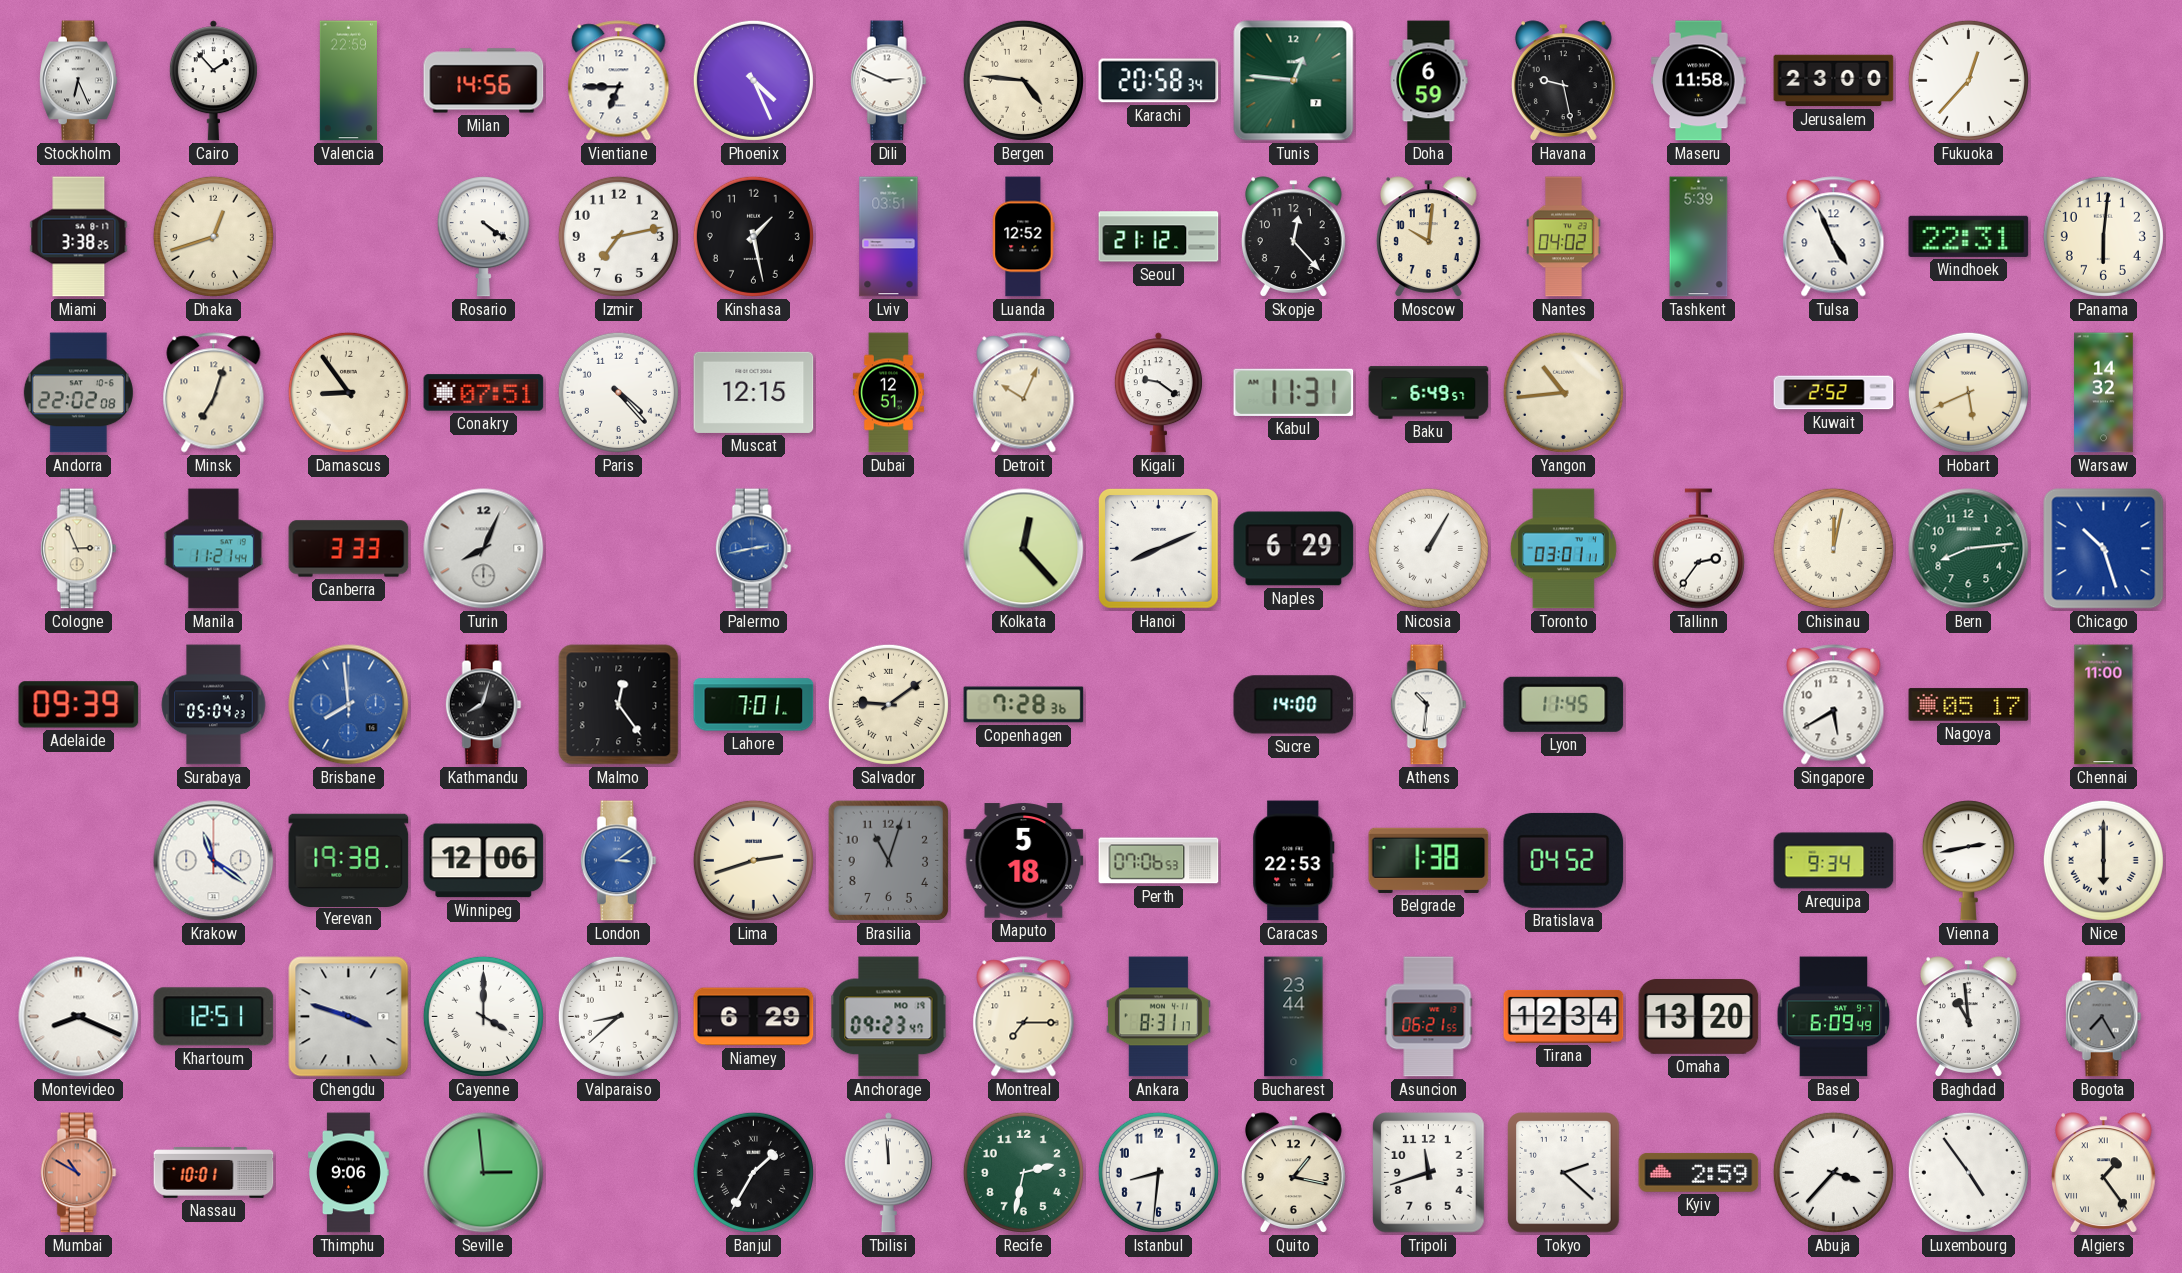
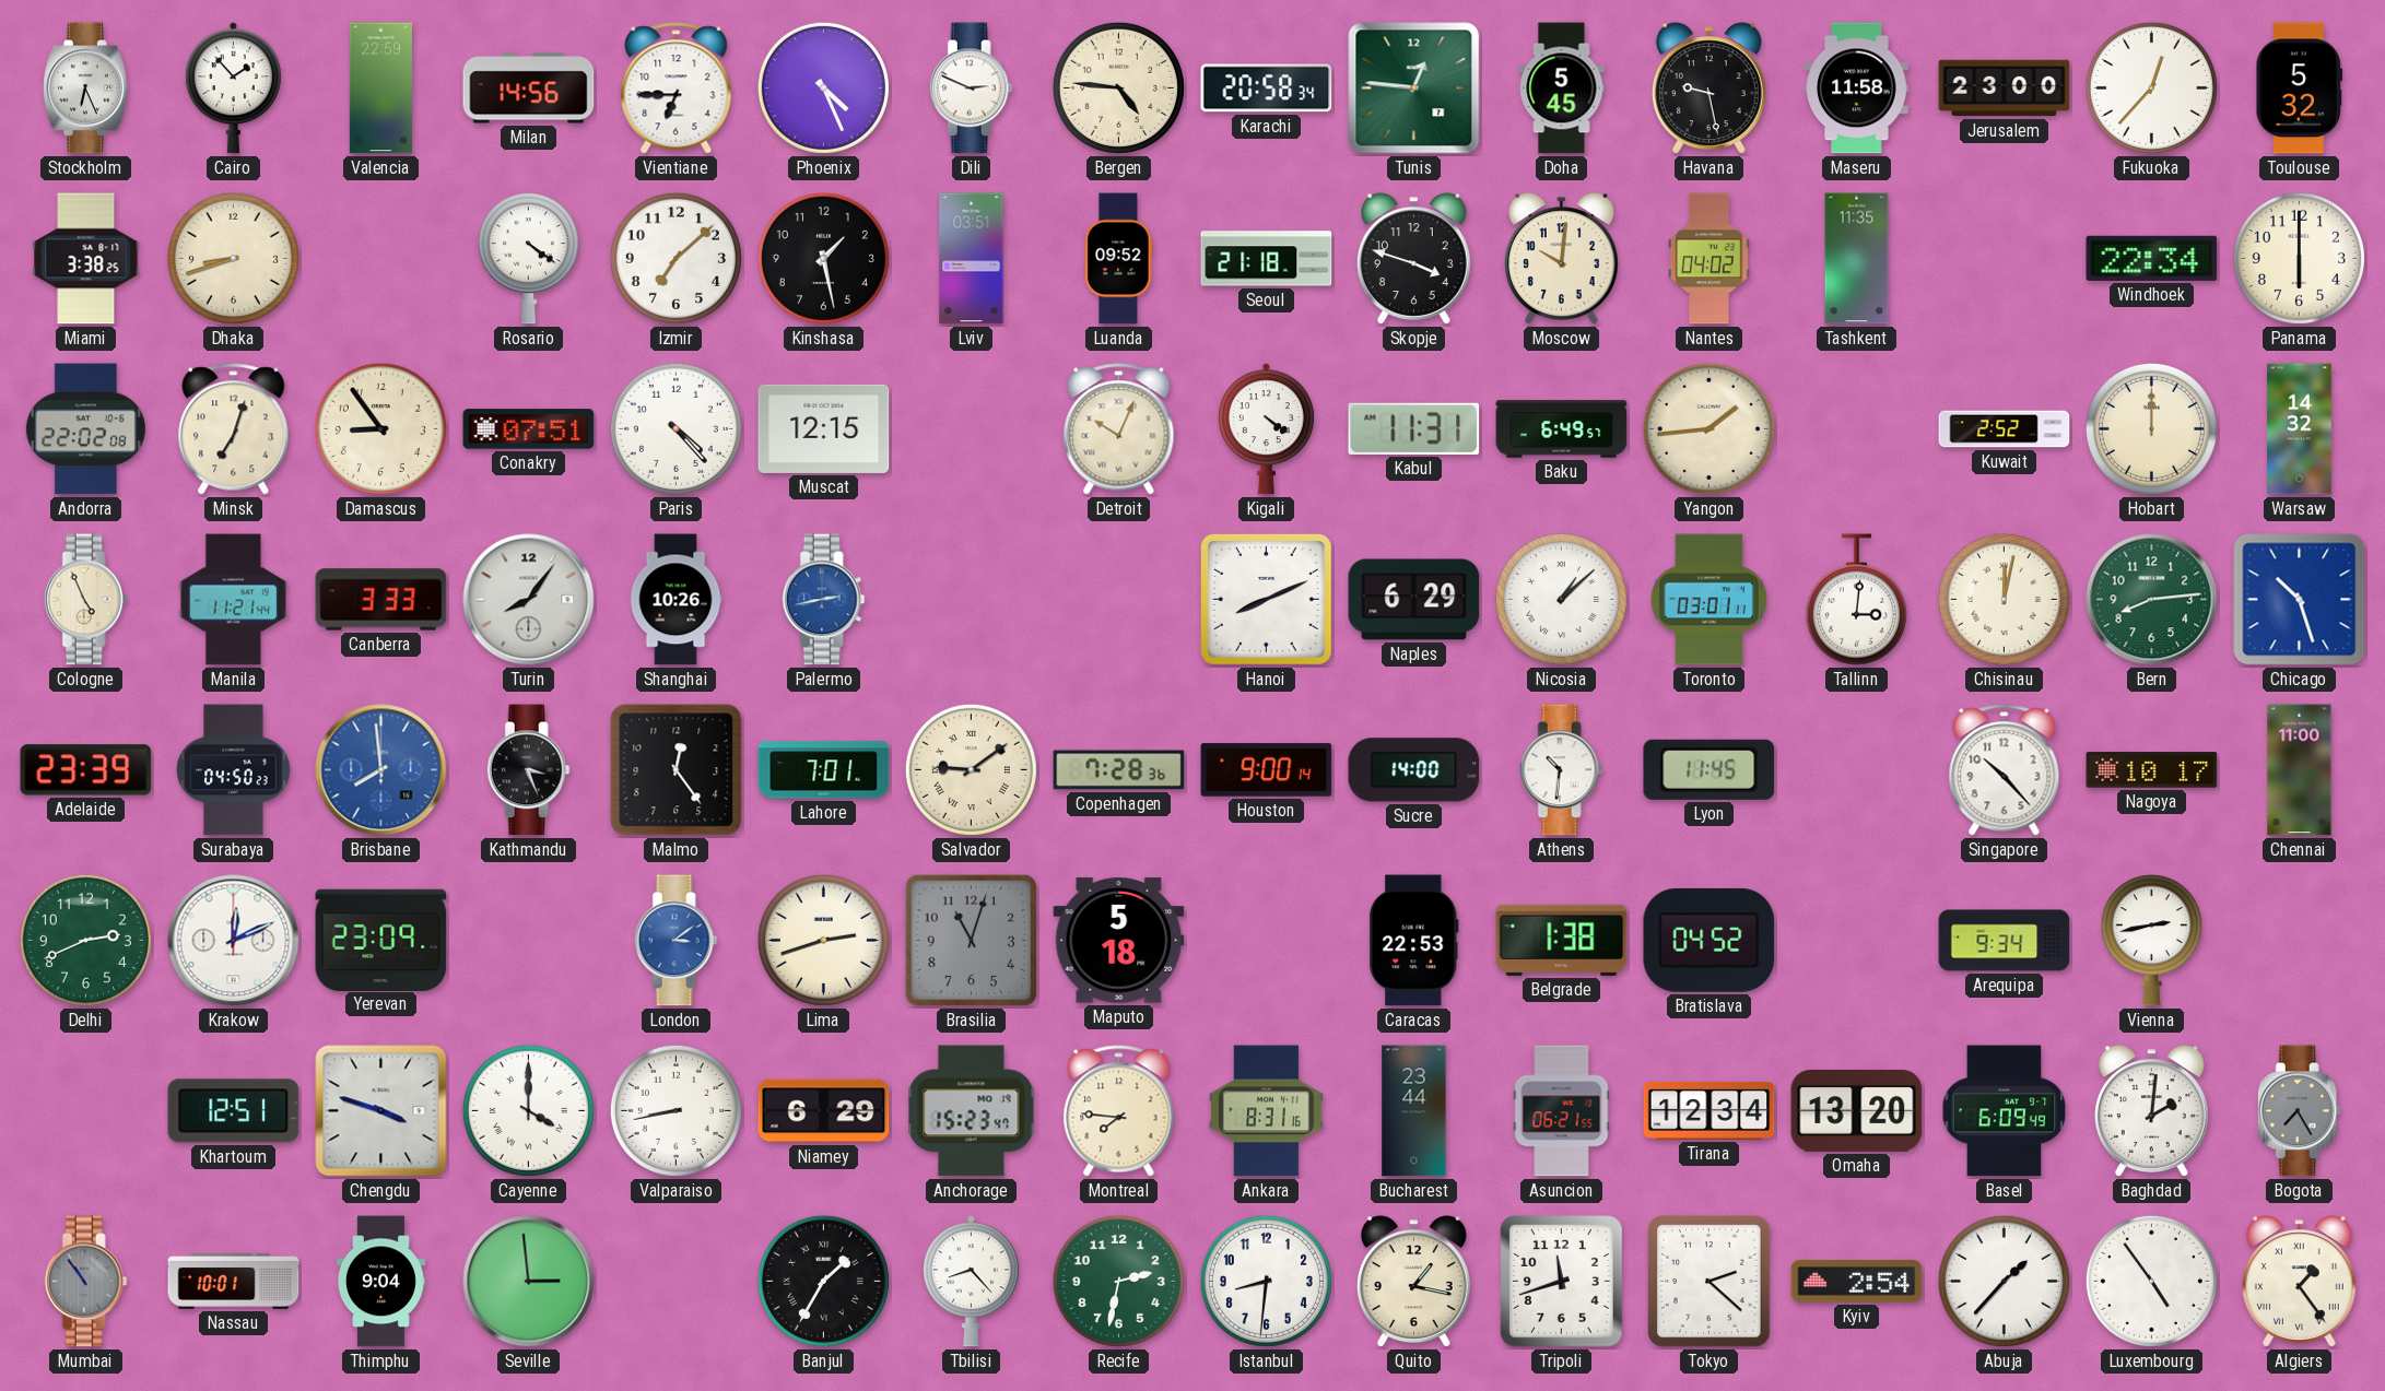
Doha: 6:59 -> 5:45
Toulouse: none -> 5:32
Dhaka: 12:42 -> 8:42
Izmir: 7:13 -> 7:08
Luanda: 12:52 -> 09:52
Seoul: 21:12 -> 21:18
Skopje: 12:23 -> 3:48
Tashkent: 5:39 -> 11:35
Tulsa: 4:56 -> none
Windhoek: 22:31 -> 22:34
Panama: 6:01 -> 6:00
Dubai: 12:51 -> none
Kigali: 9:21 -> 4:21
Yangon: 10:44 -> 1:44
Hobart: 5:41 -> 12:00
Cologne: 2:56 -> 4:56
Turin: 8:04 -> 8:06
Shanghai: none -> 10:26
Kolkata: 12:23 -> none
Nicosia: 1:05 -> 1:08
Tallinn: 2:36 -> 3:01
Adelaide: 09:39 -> 23:39
Surabaya: 05:04 -> 04:50
Kathmandu: 8:03 -> 3:26
Houston: none -> 9:00
Singapore: 5:40 -> 10:23
Nagoya: 05:17 -> 10:17
Delhi: none -> 2:41
Krakow: 11:21 -> 12:11
Yerevan: 19:38 -> 23:09
Winnipeg: 12:06 -> none
Perth: 07:06 -> none
Nice: 6:00 -> none
Montevideo: 8:19 -> none
Valparaiso: 8:38 -> 8:43
Anchorage: 09:23 -> 15:23
Montreal: 7:15 -> 7:46
Ankara: 8:31:17 -> 8:31:16
Baghdad: 10:59 -> 2:01
Mumbai: 10:50 -> 10:54
Mumbai dial: salmon -> grey
Thimphu: 9:06 -> 9:04
Tbilisi: 11:59 -> 8:23
Kyiv: 2:59 -> 2:54
Abuja: 3:37 -> 1:37
